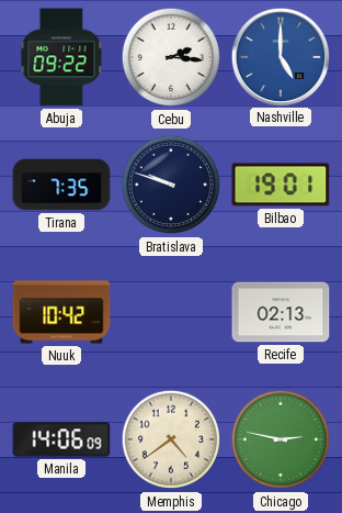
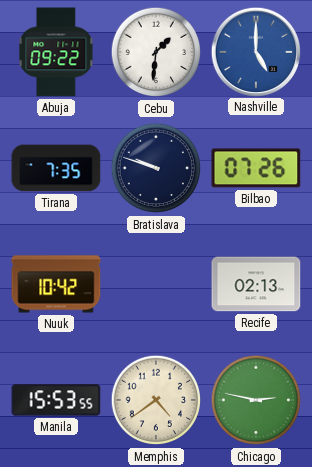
Cebu: 2:16 -> 1:31
Bilbao: 19:01 -> 07:26
Manila: 14:06 -> 15:53
